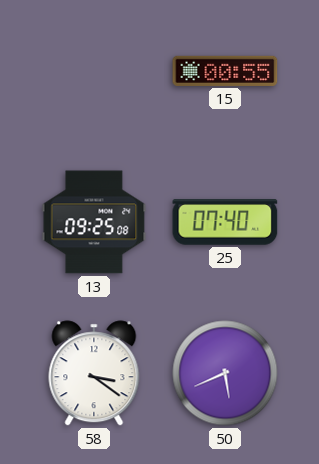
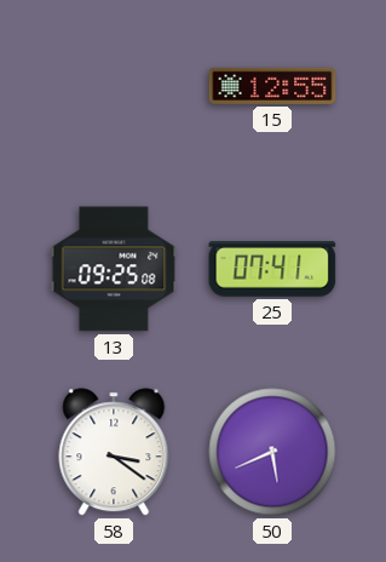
15: 00:55 -> 12:55
25: 07:40 -> 07:41
